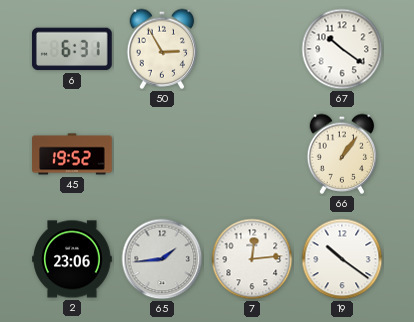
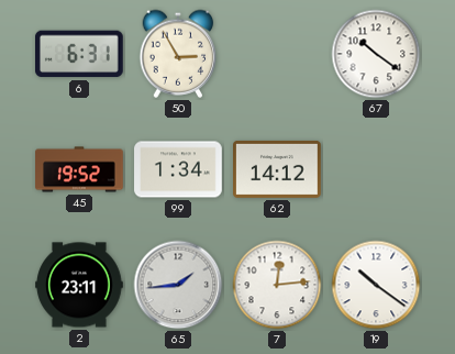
99: none -> 1:34
62: none -> 14:12
66: 1:06 -> none
2: 23:06 -> 23:11
